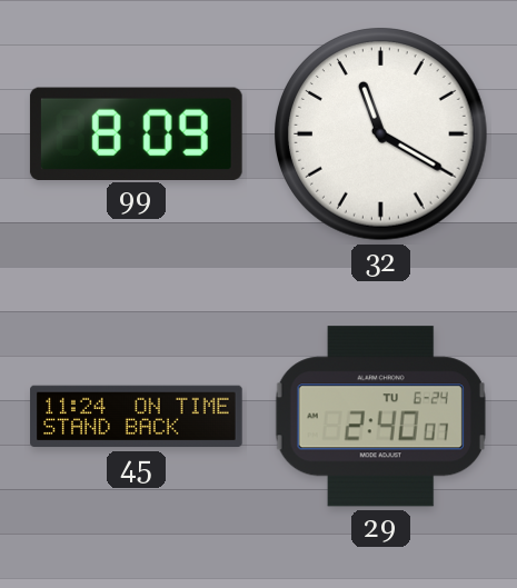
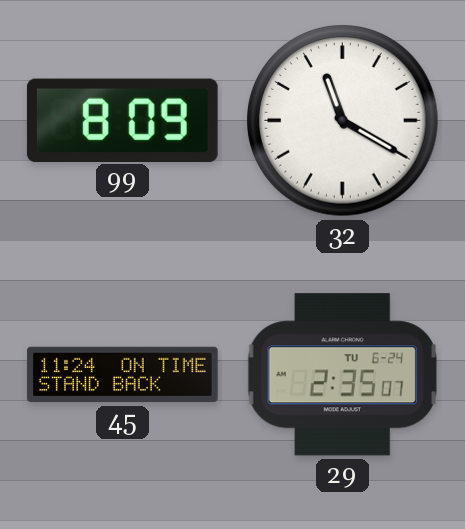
29: 2:40 -> 2:35
